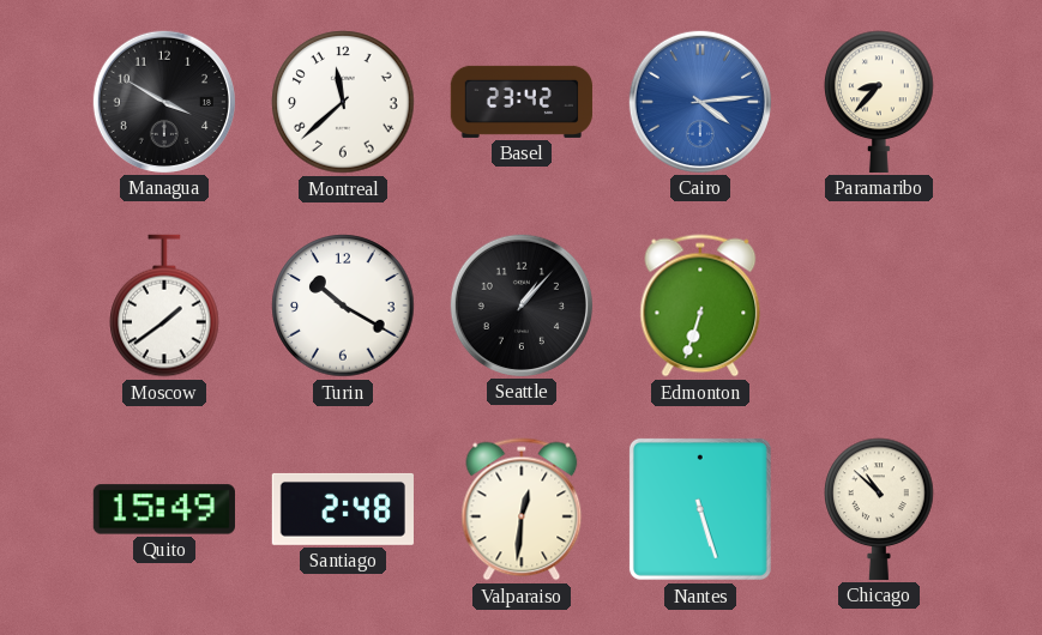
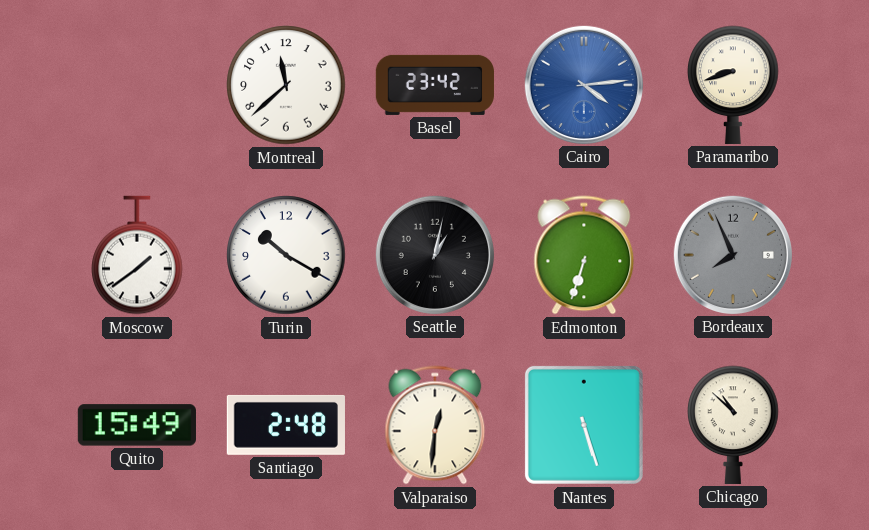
Managua: 3:50 -> none
Paramaribo: 8:37 -> 8:42
Seattle: 1:07 -> 1:02
Bordeaux: none -> 7:56
